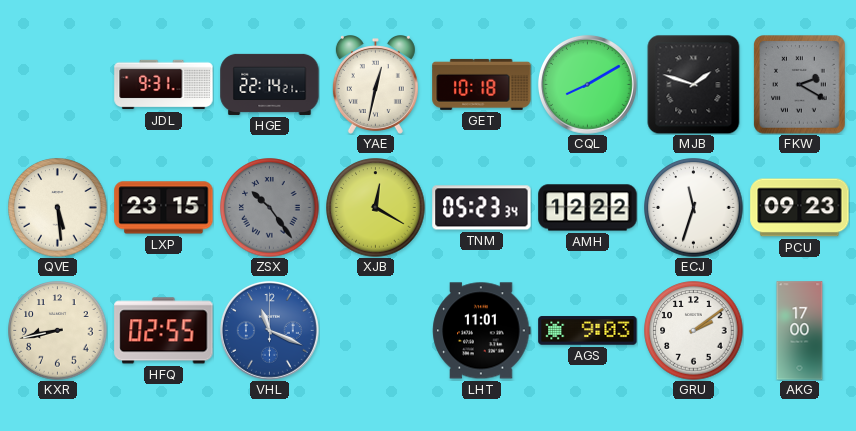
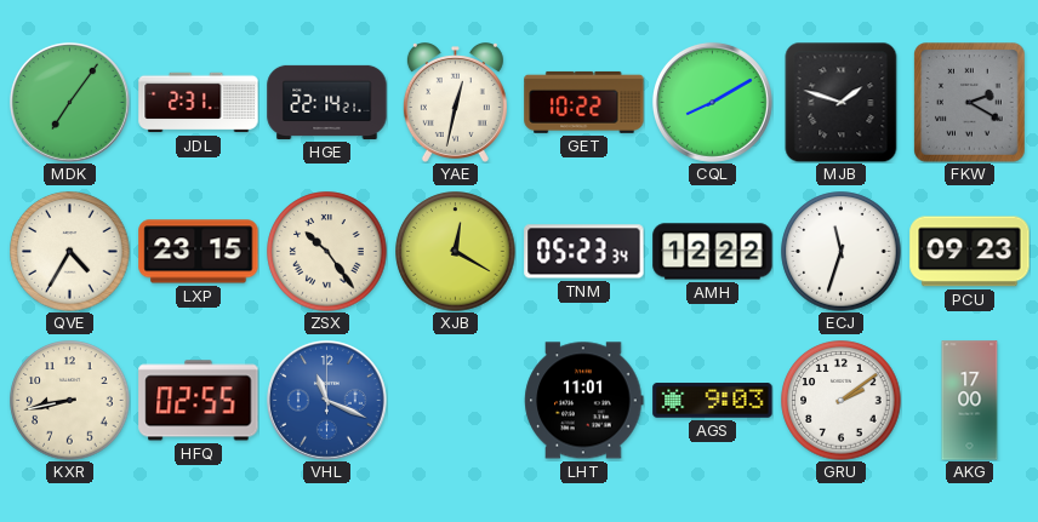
MDK: none -> 7:06
JDL: 9:31 -> 2:31
GET: 10:18 -> 10:22
QVE: 5:29 -> 4:35
ZSX dial: grey -> cream
